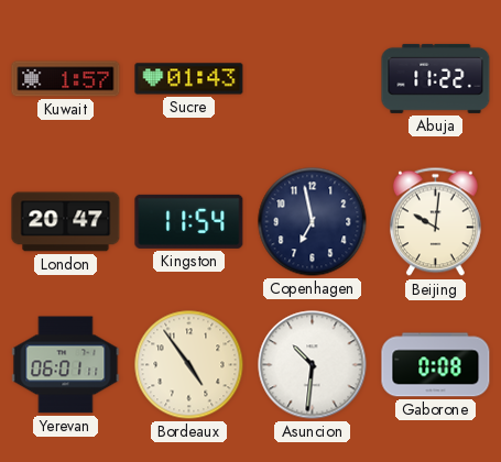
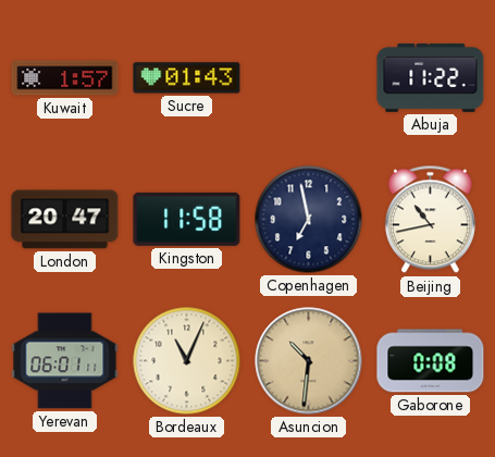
Kingston: 11:54 -> 11:58
Beijing: 10:01 -> 10:43
Bordeaux: 4:54 -> 11:04
Asuncion dial: white -> champagne
